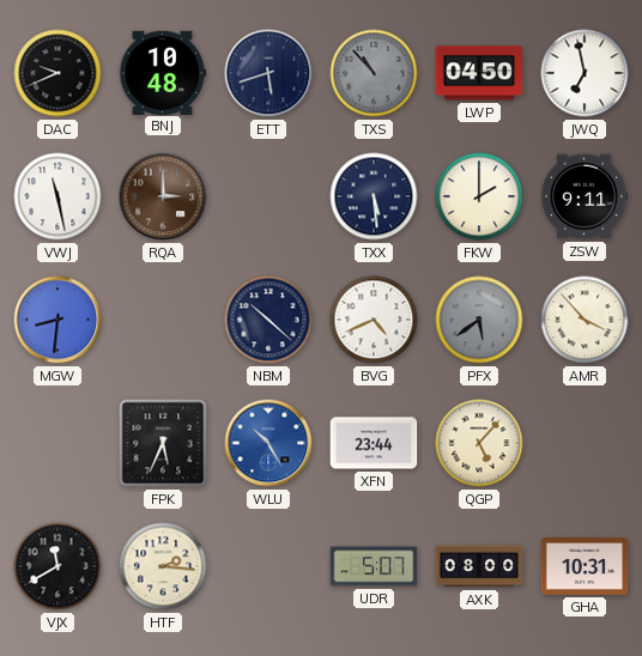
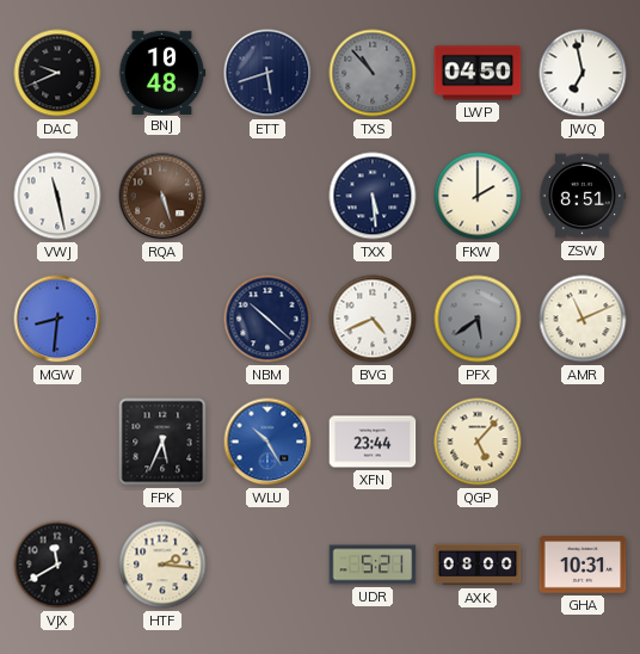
RQA: 3:00 -> 5:27
ZSW: 9:11 -> 8:51
AMR: 3:53 -> 11:11
UDR: 5:07 -> 5:21
